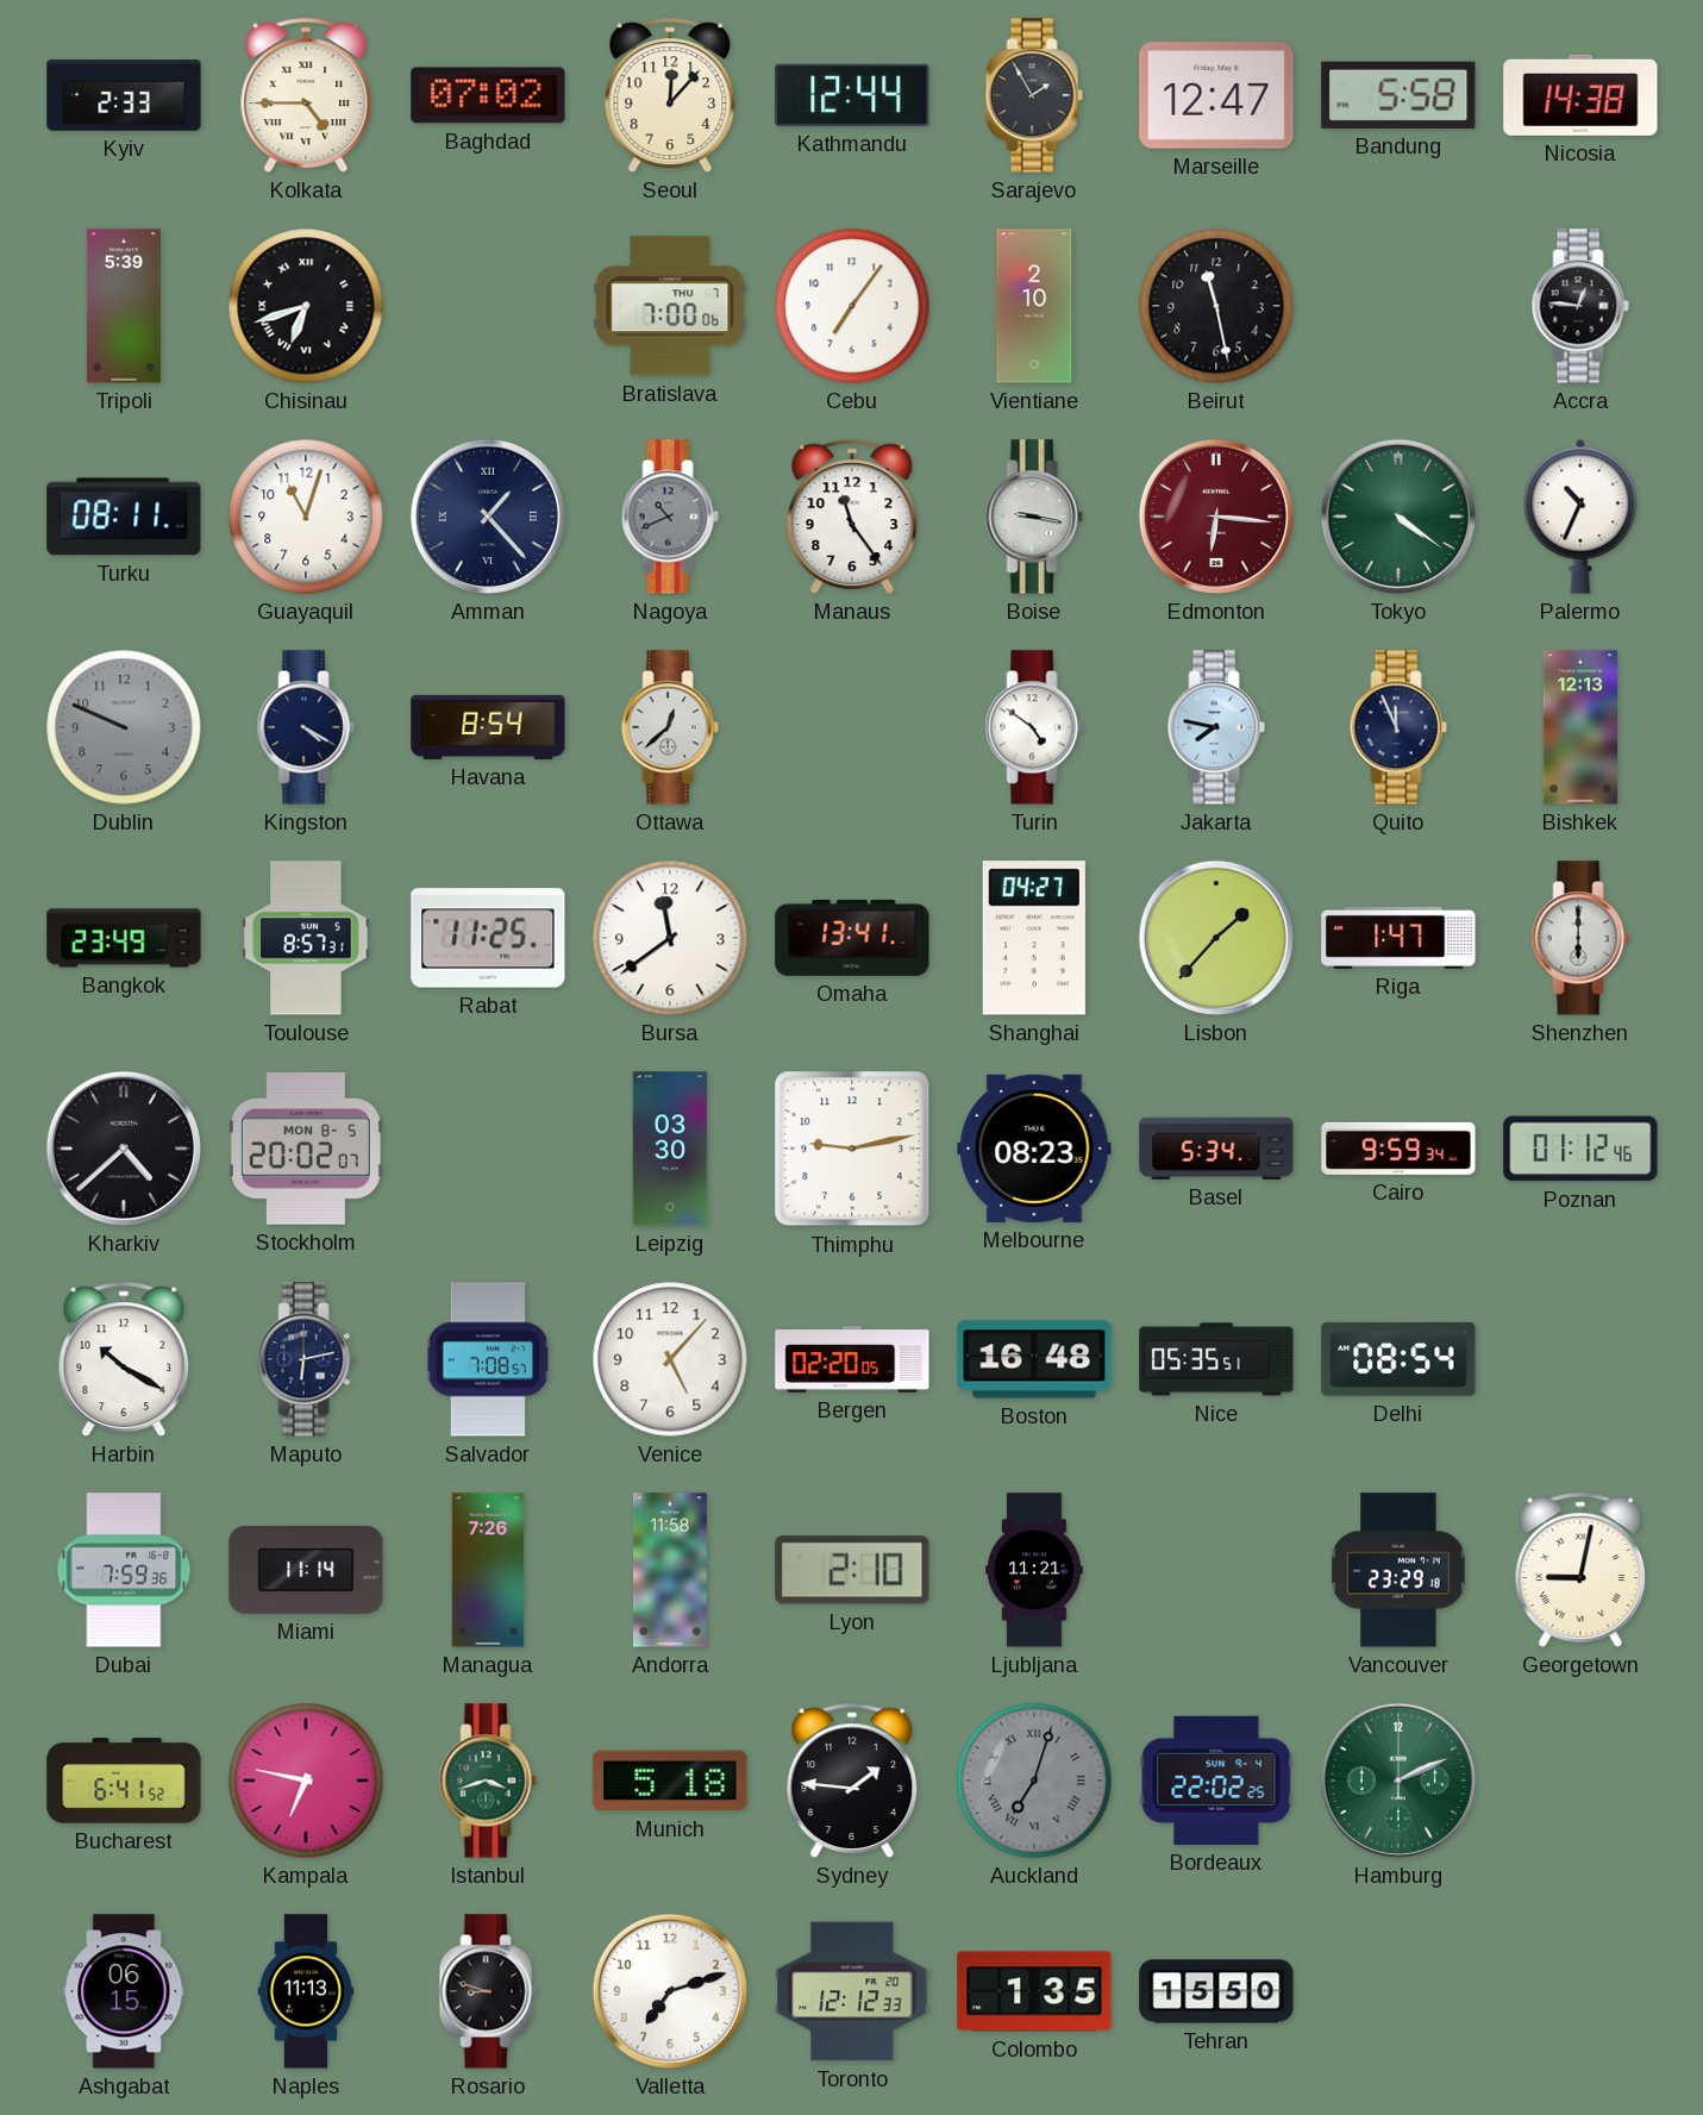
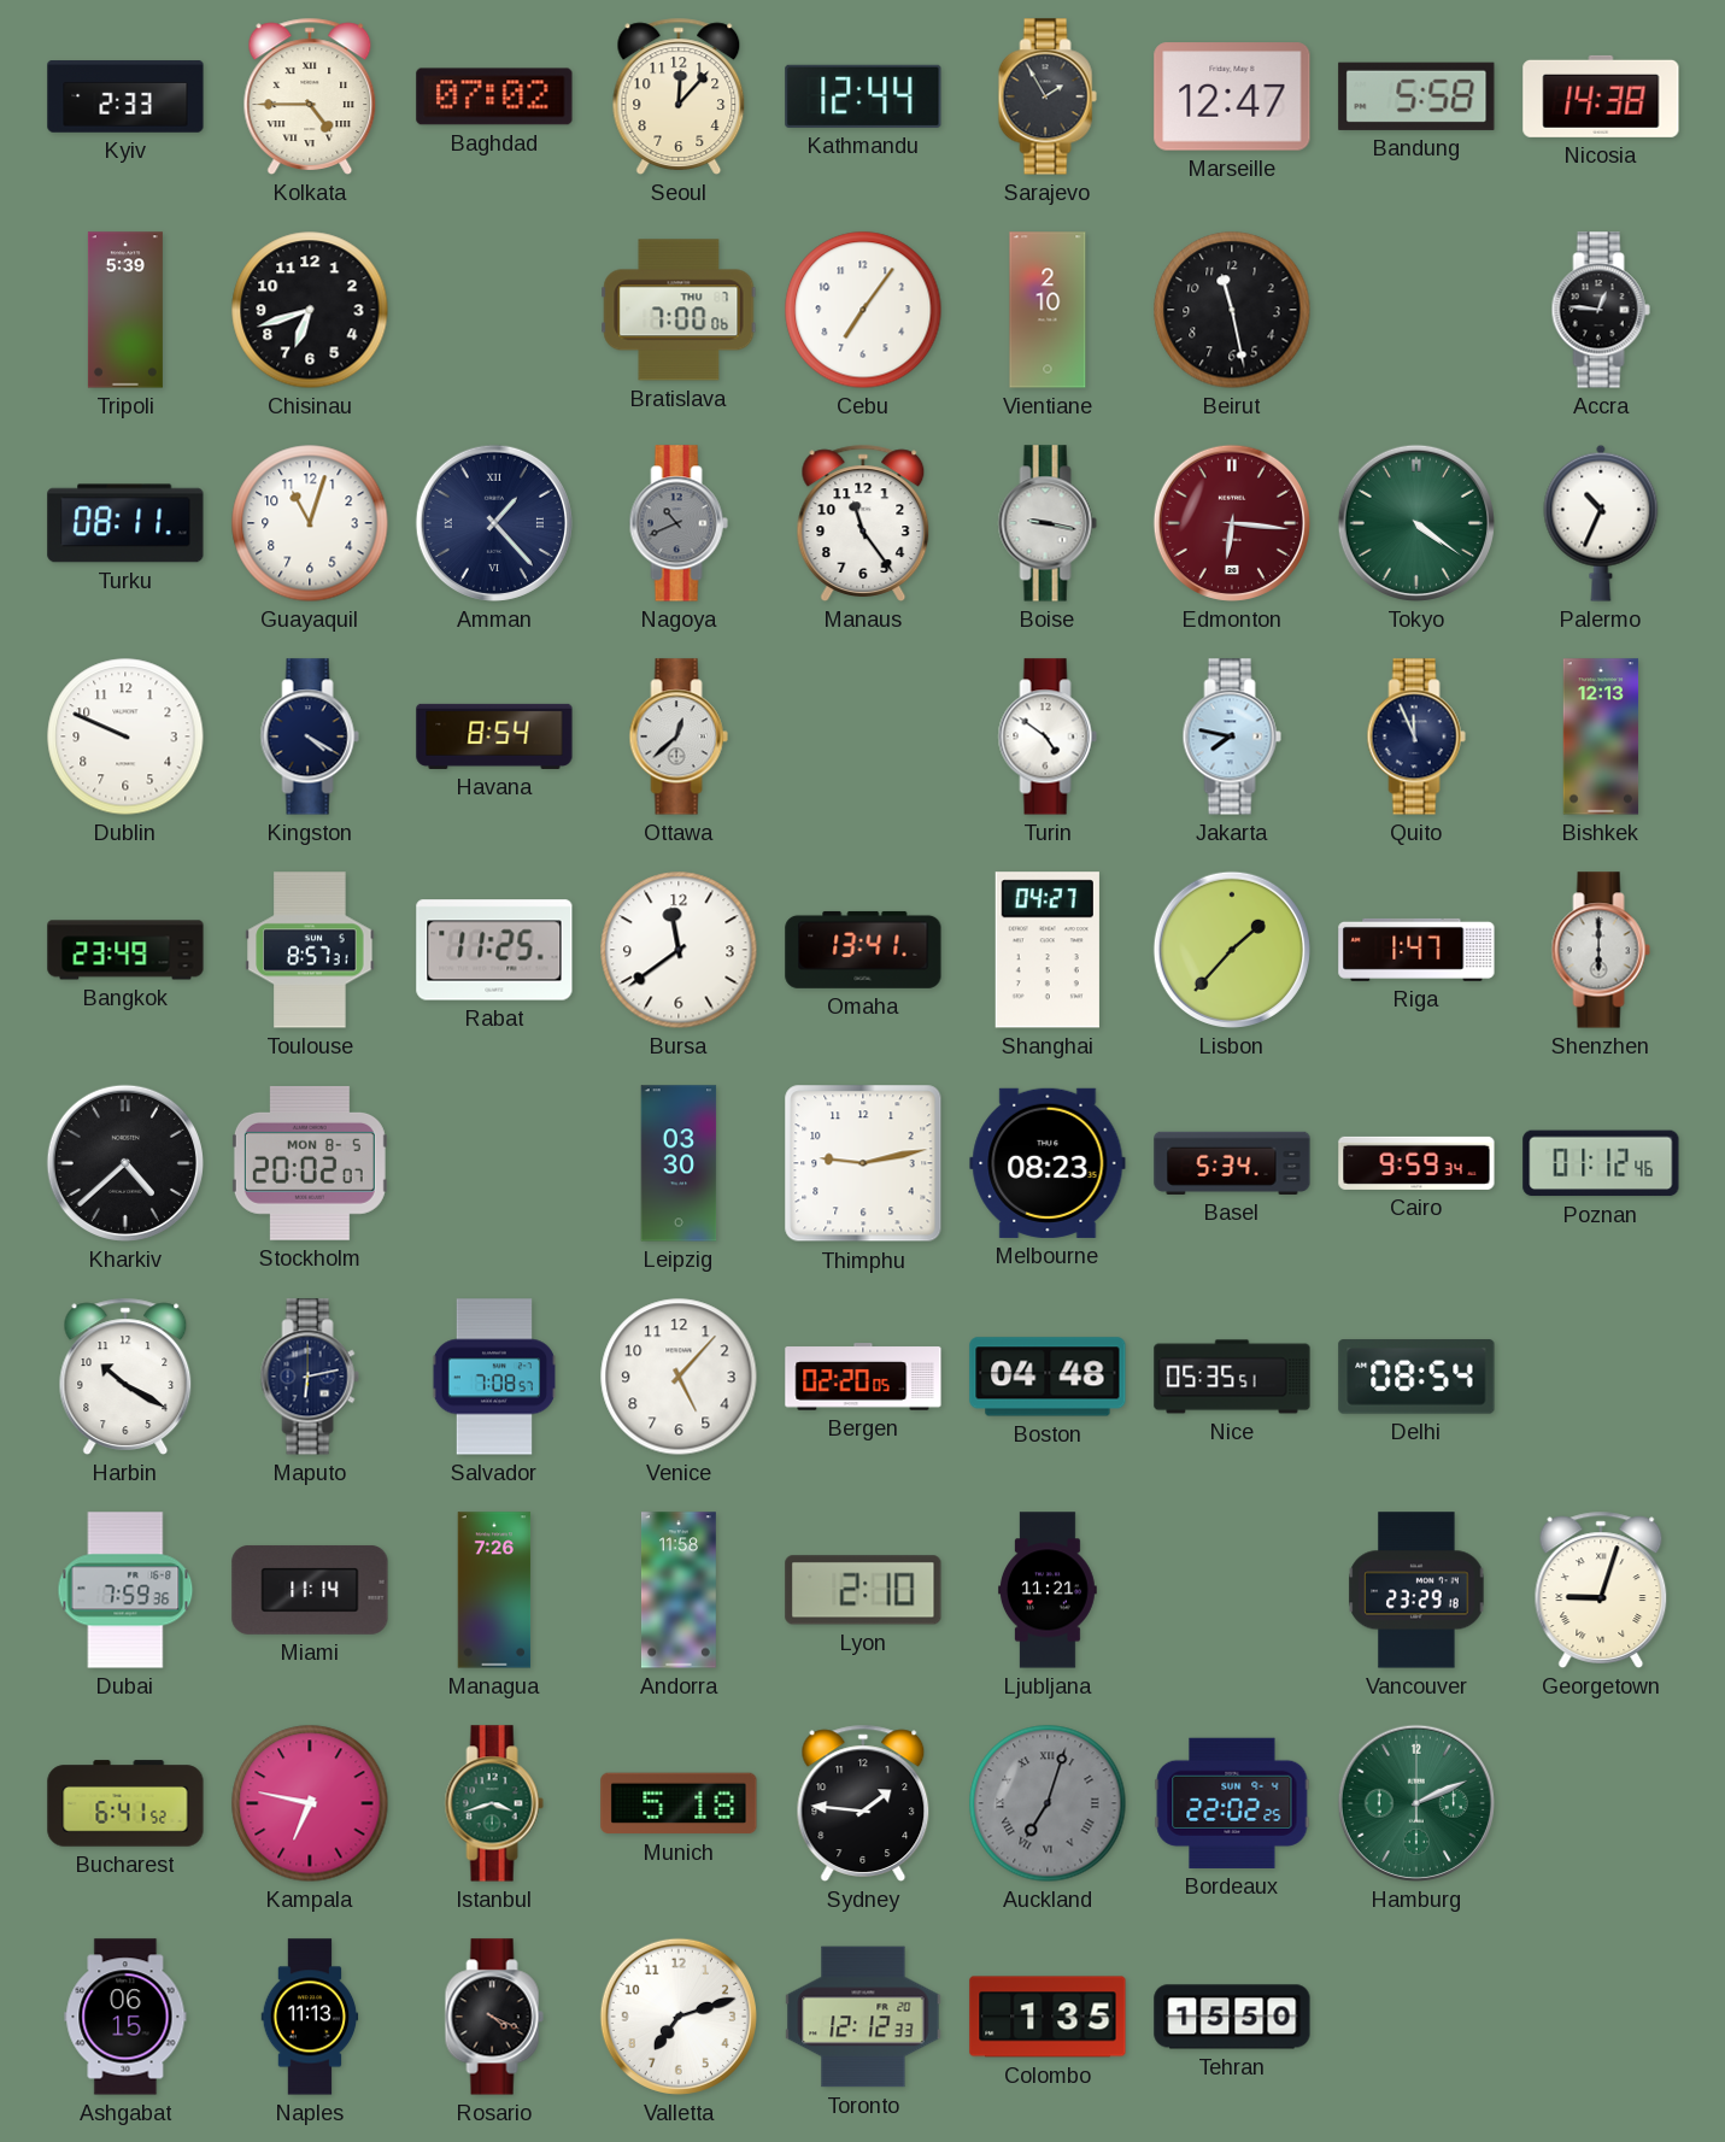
Chisinau numerals: Roman -> Arabic
Dublin dial: grey -> white
Boston: 16:48 -> 04:48
Georgetown: 9:02 -> 9:03
Rosario: 8:48 -> 4:19
